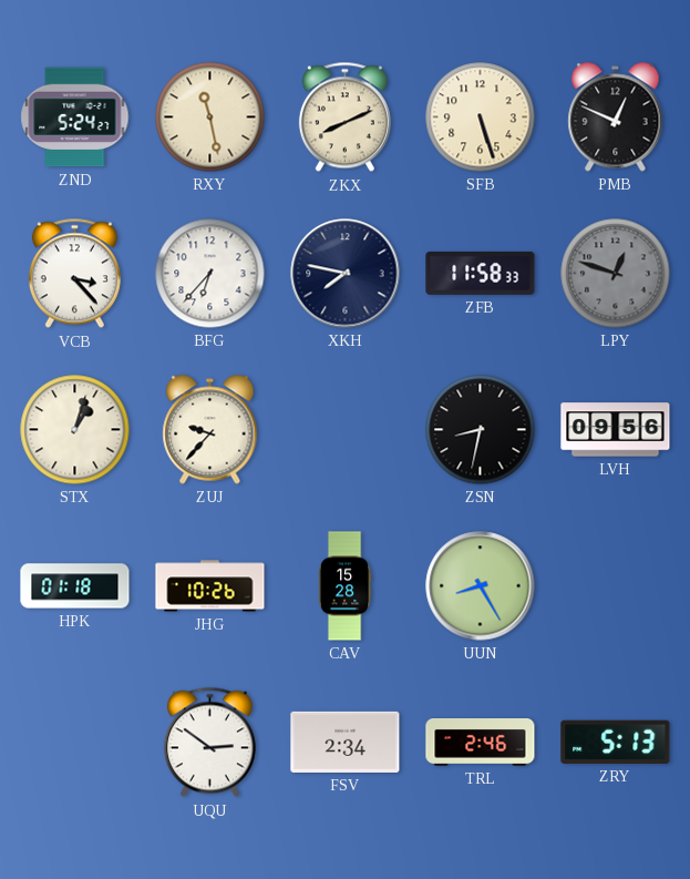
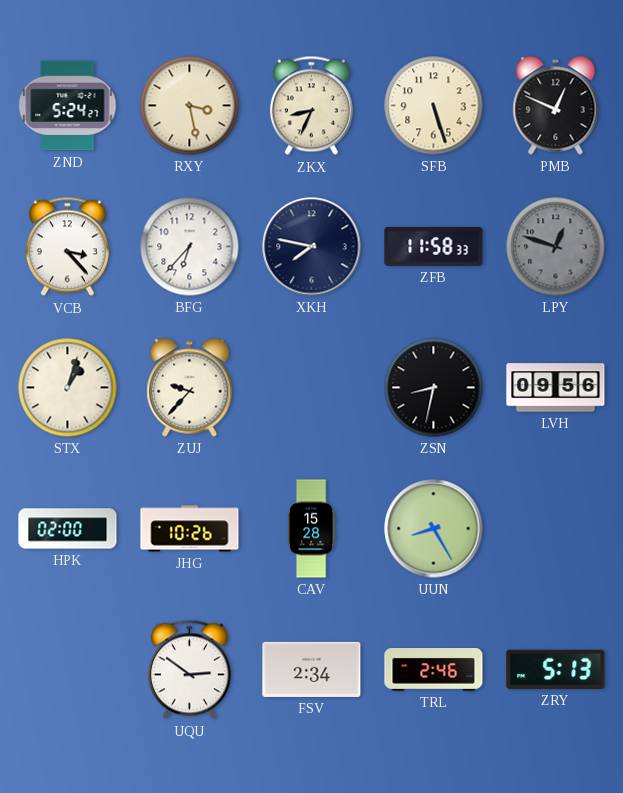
RXY: 11:28 -> 3:28
ZKX: 8:11 -> 8:34
HPK: 01:18 -> 02:00
